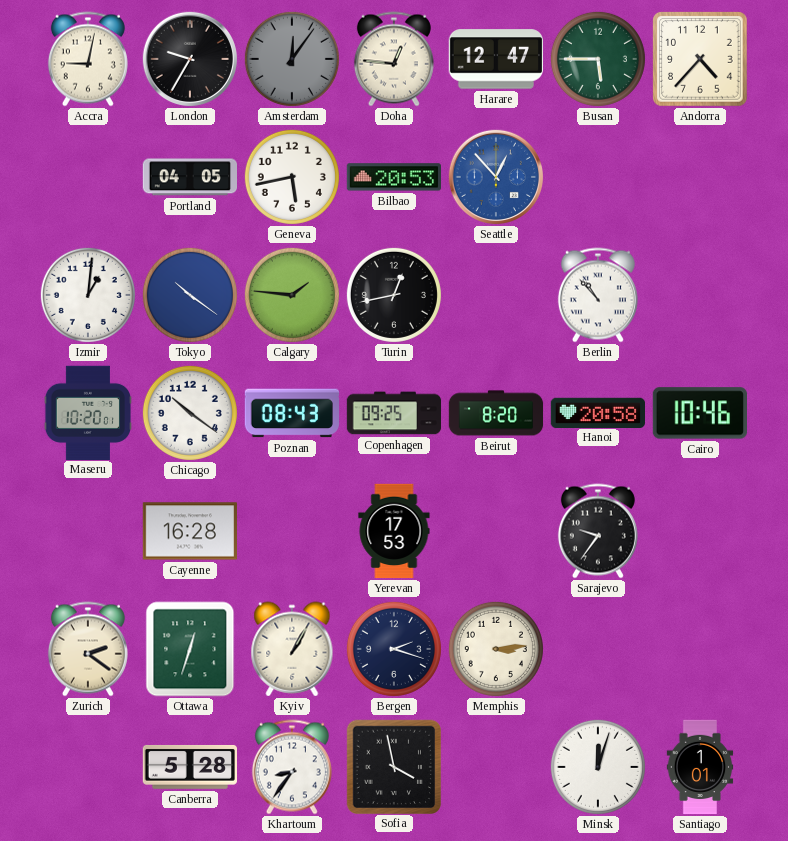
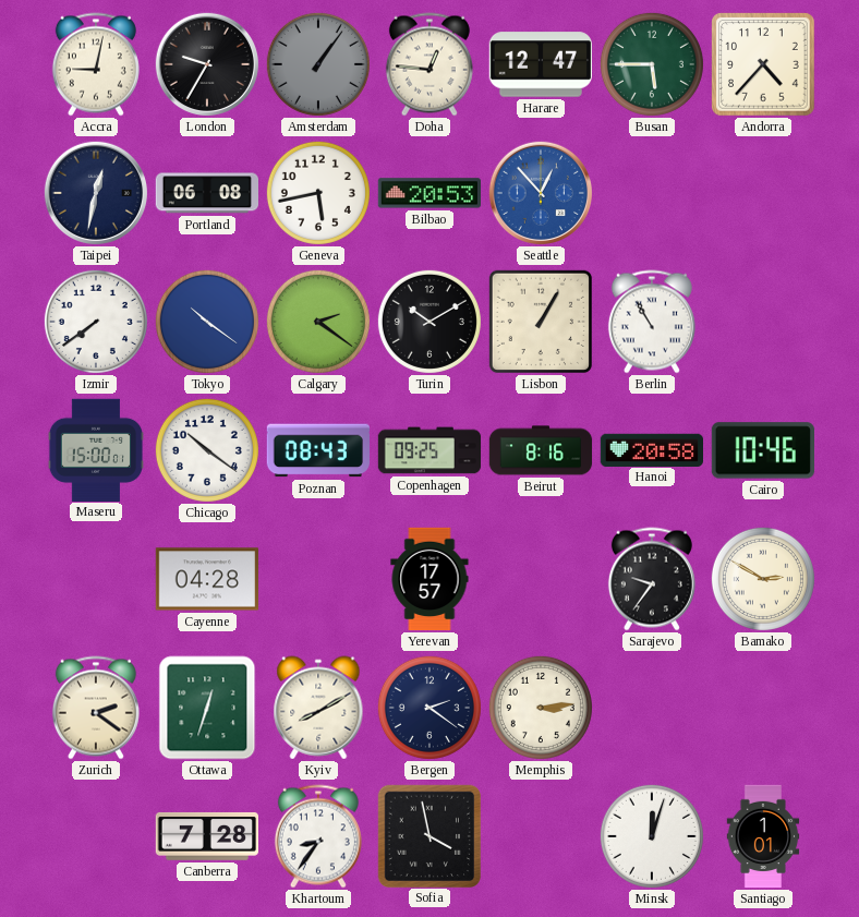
Amsterdam: 12:06 -> 1:06
Taipei: none -> 12:32
Portland: 04:05 -> 06:08
Izmir: 1:01 -> 7:39
Calgary: 1:46 -> 2:21
Turin: 12:43 -> 10:10
Lisbon: none -> 1:05
Berlin: 10:53 -> 10:55
Maseru: 10:20 -> 15:00
Beirut: 8:20 -> 8:16
Cayenne: 16:28 -> 04:28
Yerevan: 17:53 -> 17:57
Bamako: none -> 2:50
Kyiv: 1:05 -> 8:10
Bergen: 2:18 -> 2:21
Canberra: 5:28 -> 7:28
